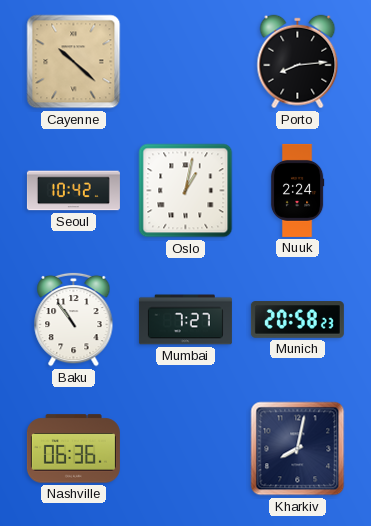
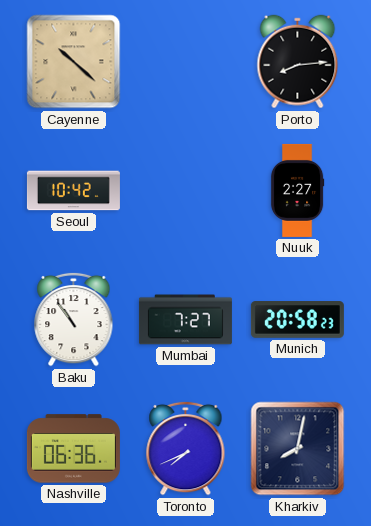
Oslo: 1:02 -> none
Nuuk: 2:24 -> 2:27
Toronto: none -> 7:41
